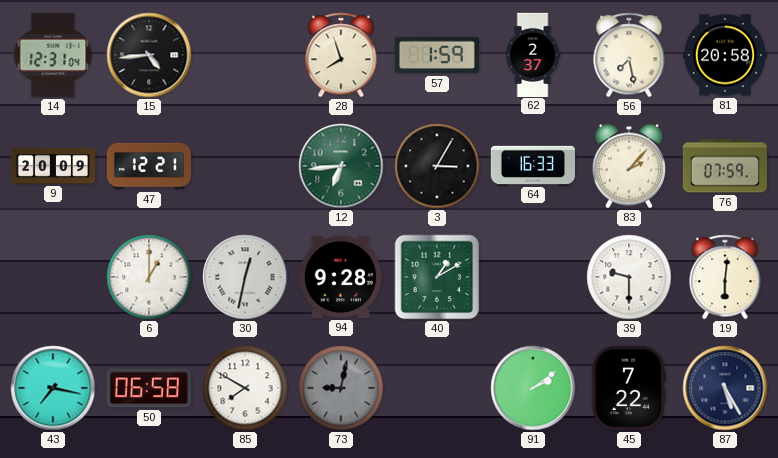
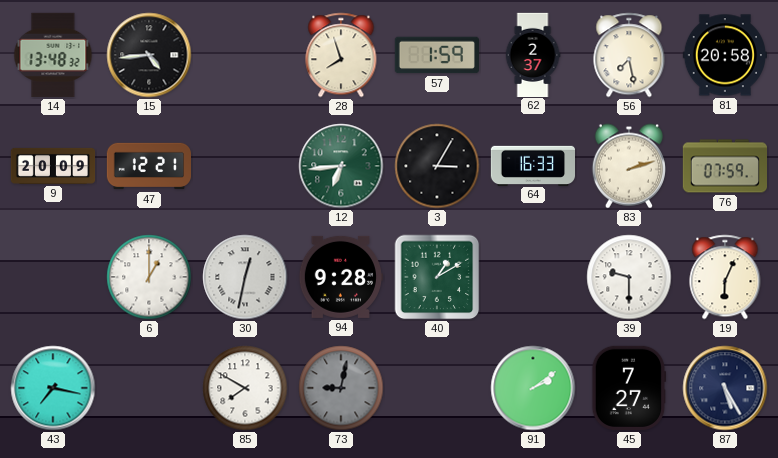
14: 12:31 -> 13:48
83: 2:07 -> 2:12
19: 6:01 -> 6:04
50: 06:58 -> none
45: 7:22 -> 7:27
